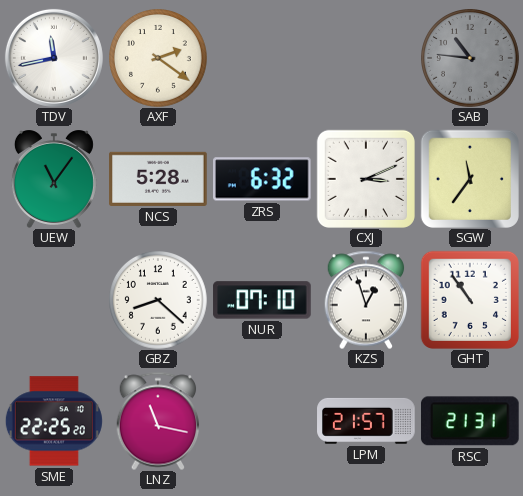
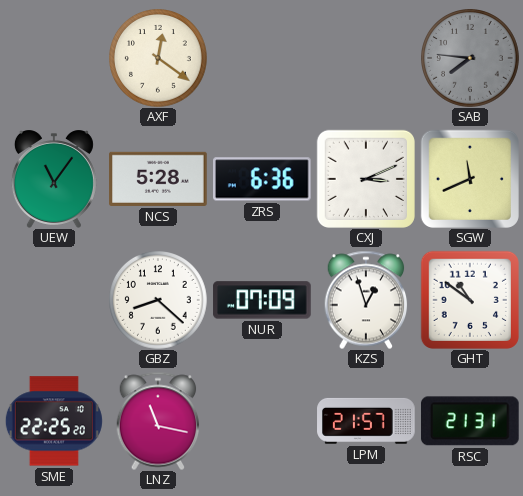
TDV: 11:43 -> none
AXF: 2:21 -> 12:21
SAB: 10:46 -> 7:46
ZRS: 6:32 -> 6:36
SGW: 11:36 -> 11:41
NUR: 07:10 -> 07:09
GHT: 10:54 -> 10:51
